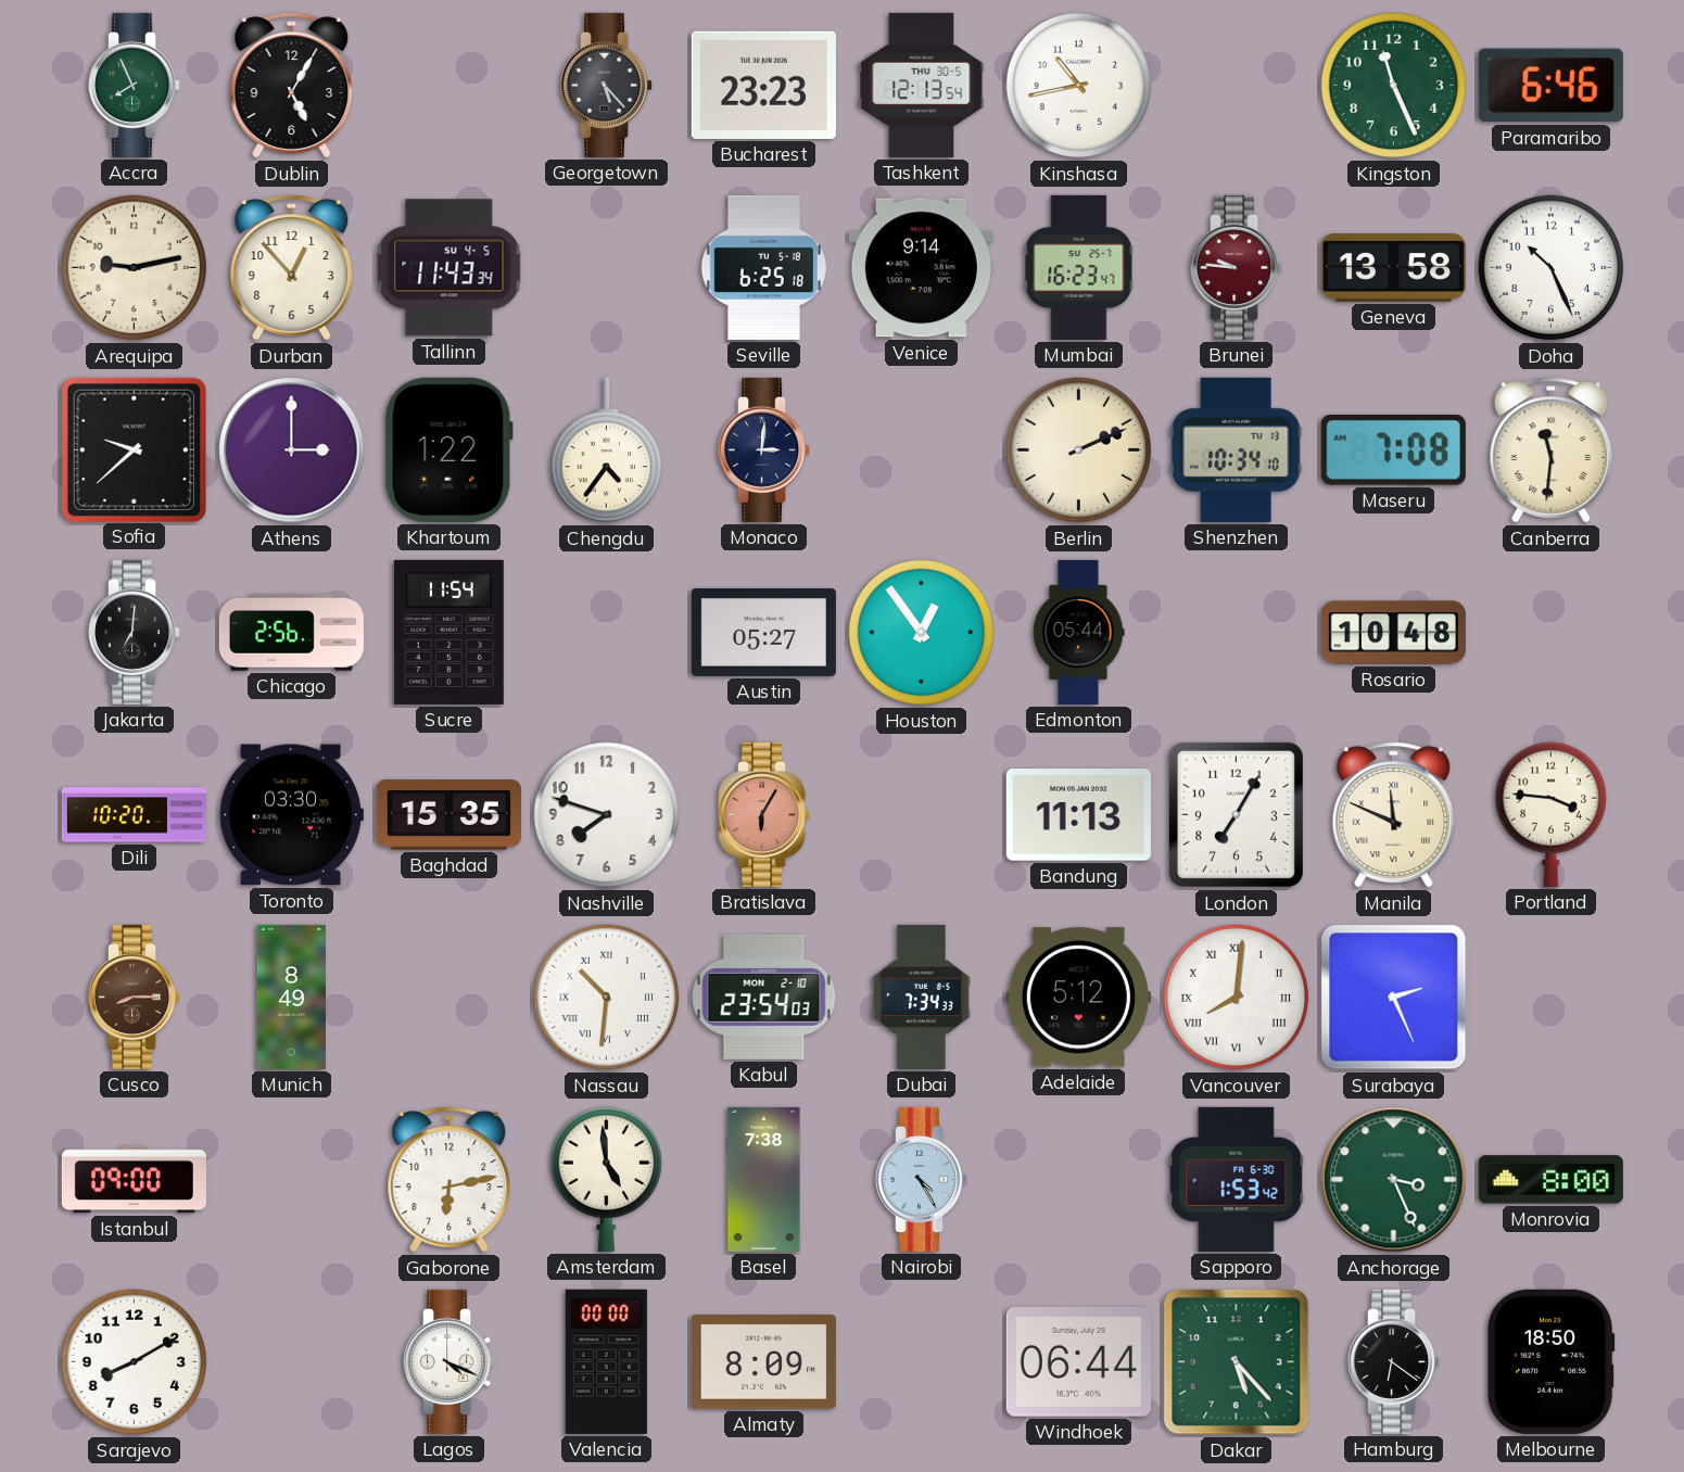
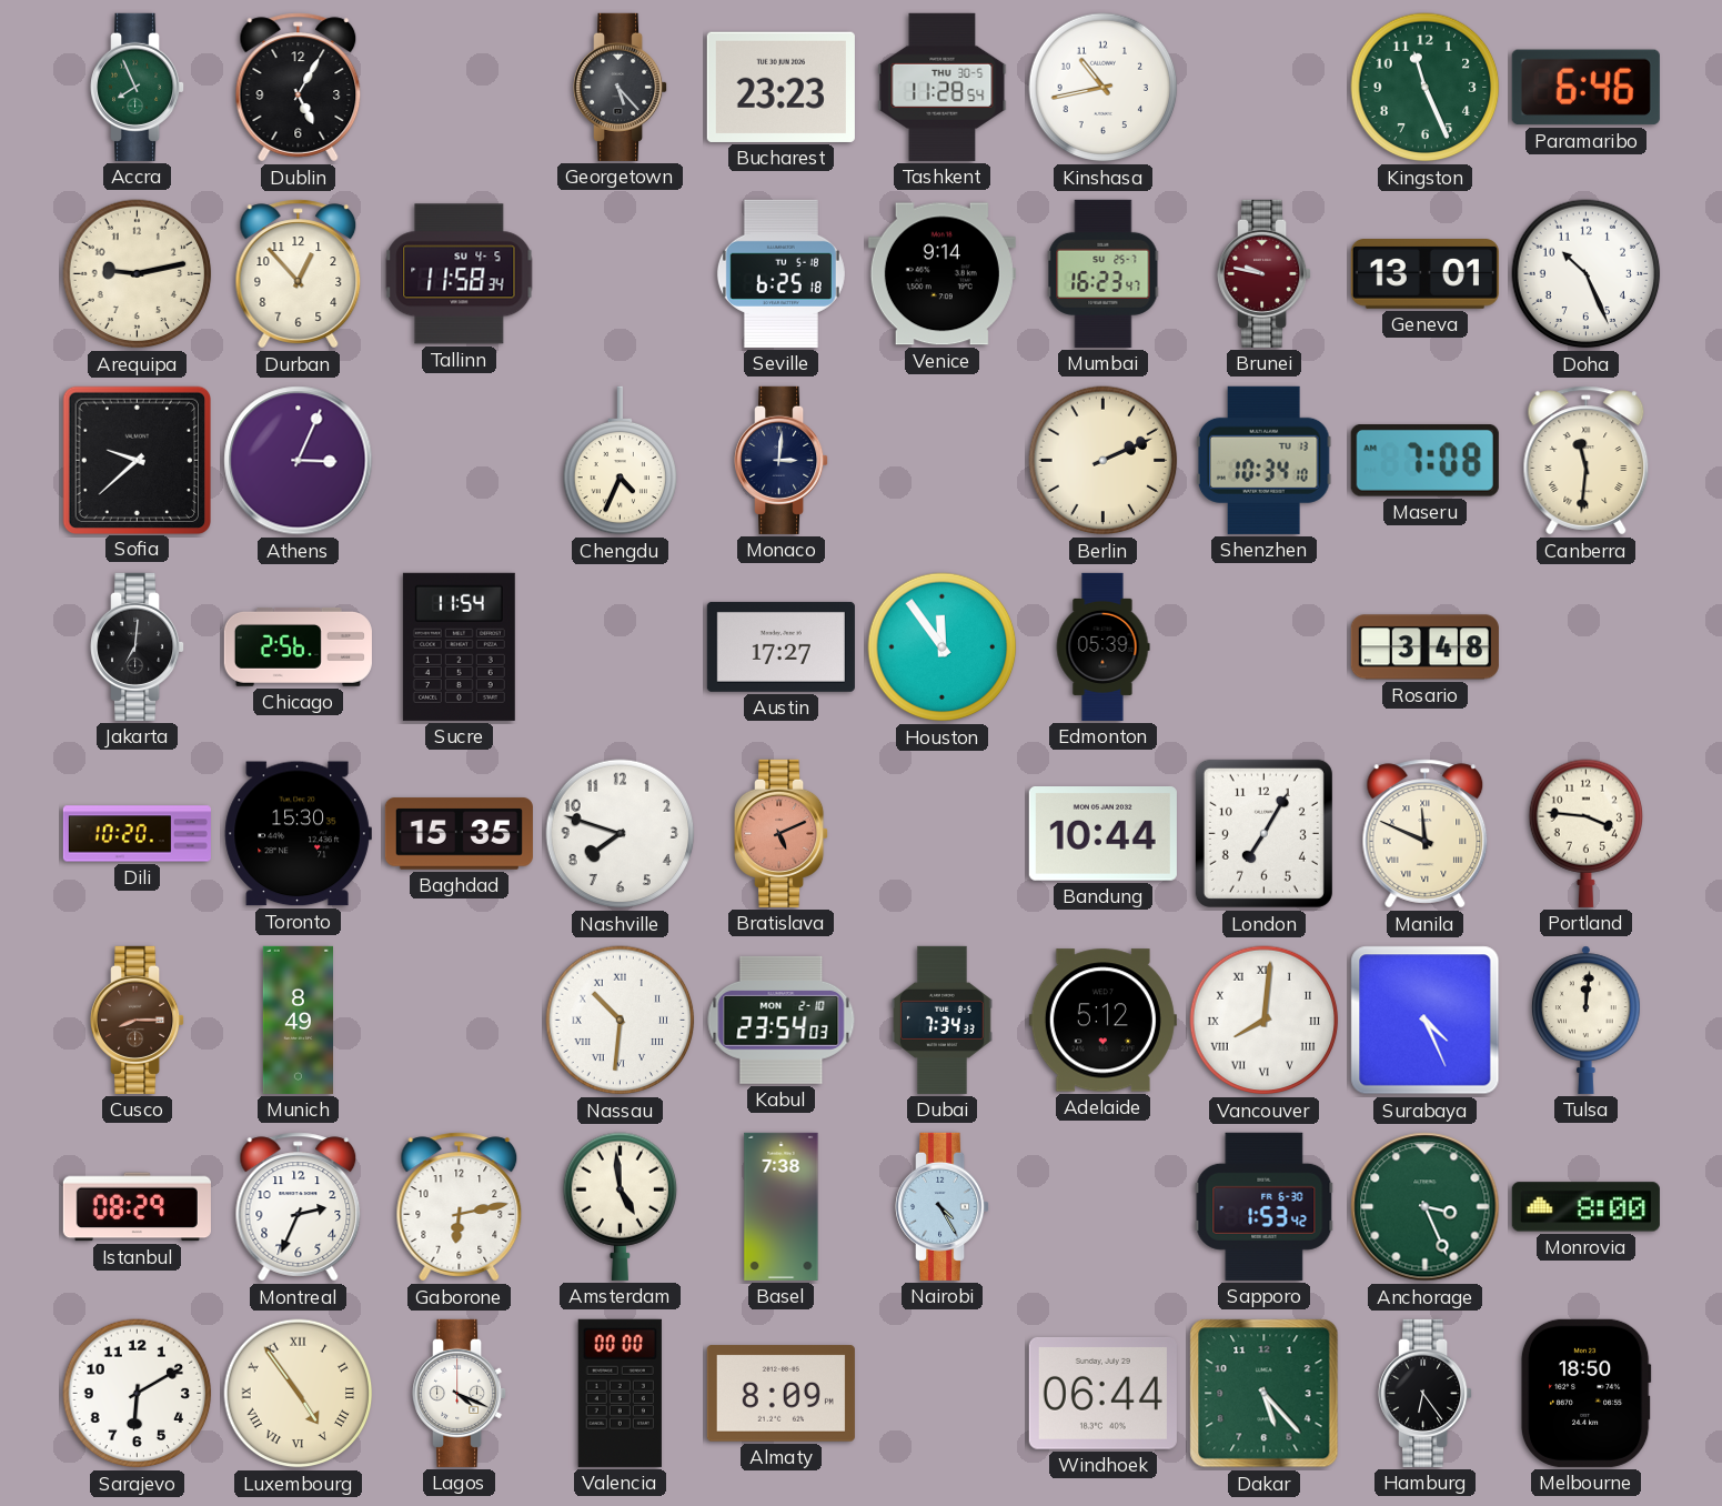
Tashkent: 12:13 -> 11:28
Tallinn: 11:43 -> 11:58
Brunei: 9:46 -> 9:47
Geneva: 13:58 -> 13:01
Athens: 3:00 -> 3:04
Khartoum: 1:22 -> none
Chengdu: 4:36 -> 4:34
Austin: 05:27 -> 17:27
Houston: 12:54 -> 11:54
Edmonton: 05:44 -> 05:39
Rosario: 10:48 -> 3:48
Toronto: 03:30 -> 15:30
Bratislava: 6:05 -> 5:11
Bandung: 11:13 -> 10:44
Surabaya: 2:26 -> 4:26
Tulsa: none -> 12:01
Istanbul: 09:00 -> 08:29
Montreal: none -> 2:34
Sarajevo: 8:10 -> 6:10
Luxembourg: none -> 4:54
Hamburg: 6:21 -> 6:24
